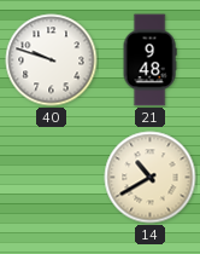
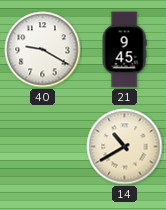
40: 9:48 -> 9:20
21: 9:48 -> 9:45
